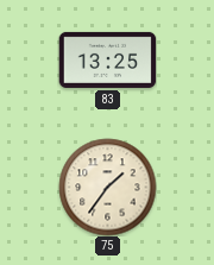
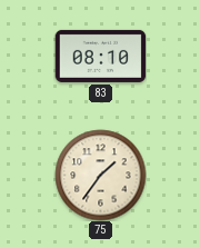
83: 13:25 -> 08:10
